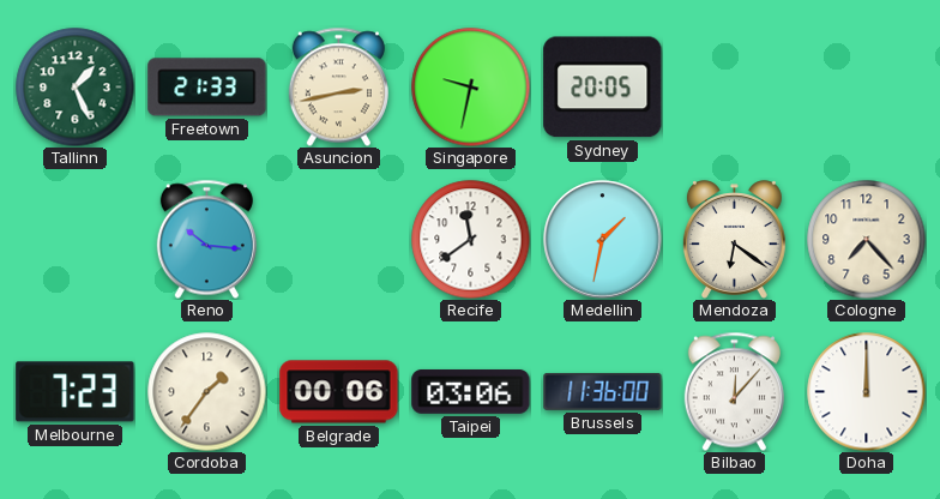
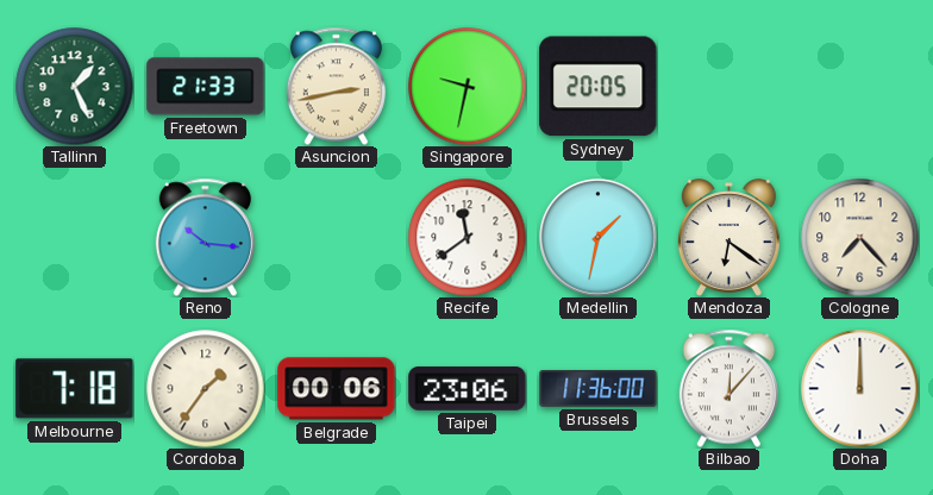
Melbourne: 7:23 -> 7:18
Taipei: 03:06 -> 23:06
